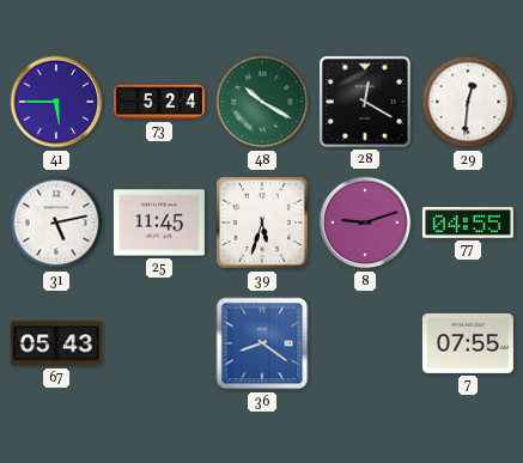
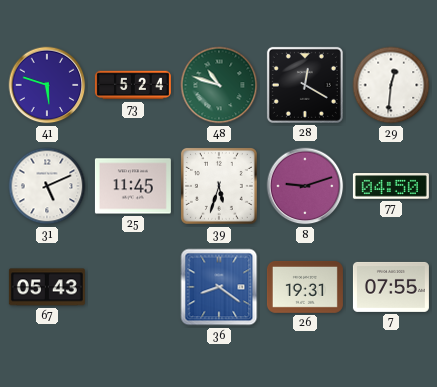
41: 5:45 -> 5:48
48: 10:20 -> 10:48
31: 5:13 -> 5:11
77: 04:55 -> 04:50
26: none -> 19:31
